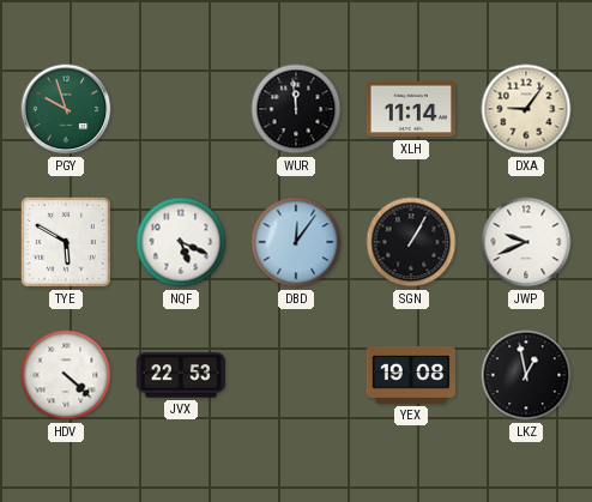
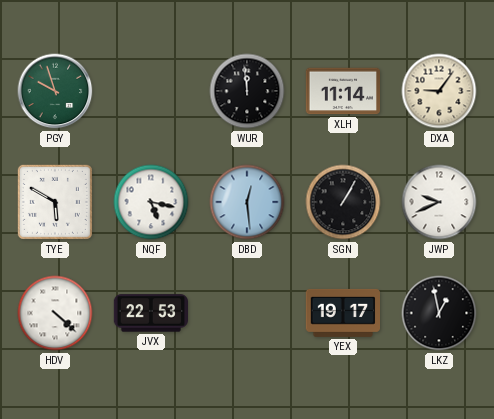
NQF: 5:19 -> 5:17
DBD: 12:06 -> 12:29
YEX: 19:08 -> 19:17
